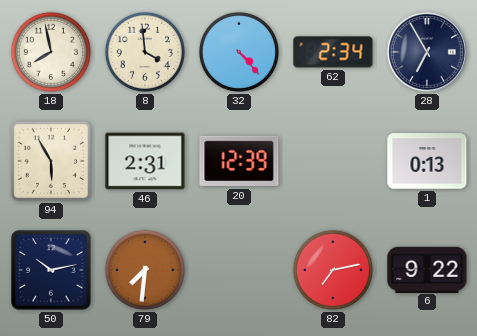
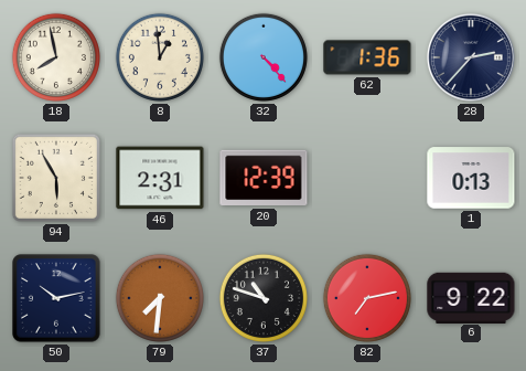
8: 3:59 -> 12:59
62: 2:34 -> 1:36
28: 6:55 -> 2:37
37: none -> 10:48
